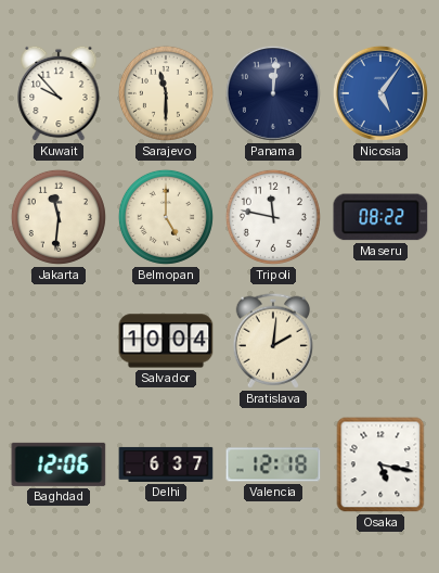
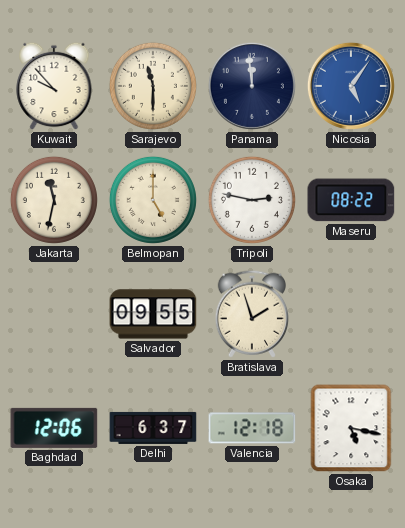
Panama: 12:01 -> 11:59
Jakarta: 11:31 -> 11:32
Tripoli: 11:47 -> 2:47
Salvador: 10:04 -> 09:55
Bratislava: 2:01 -> 1:57
